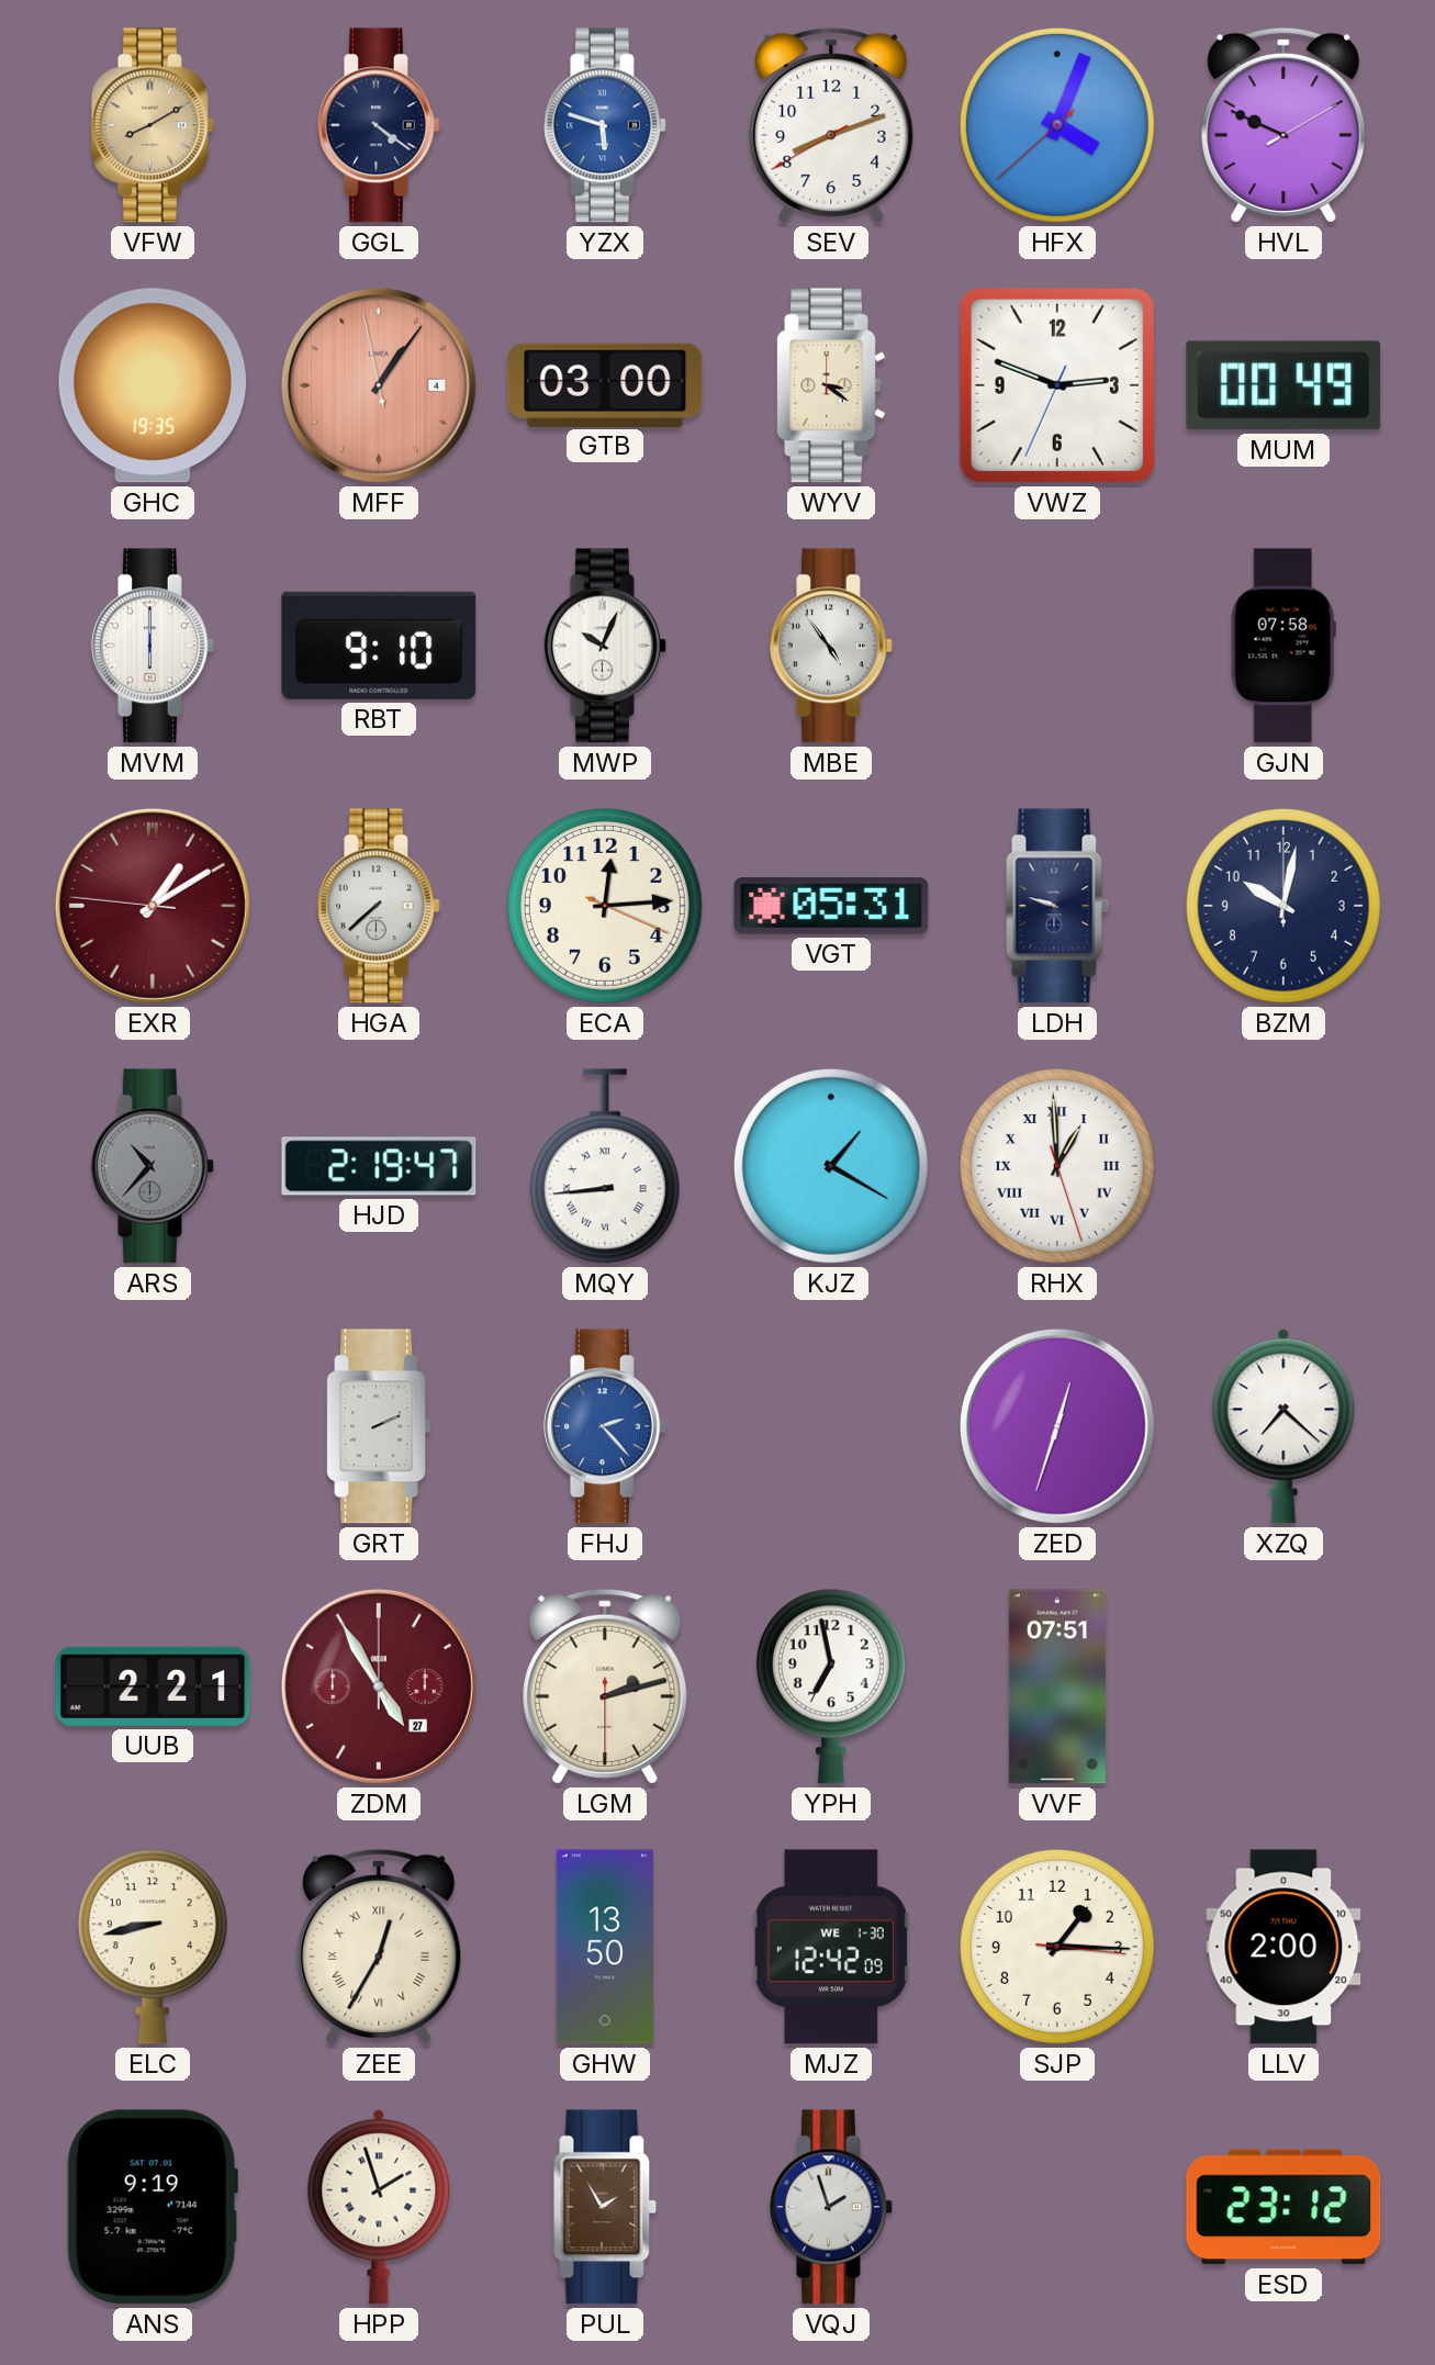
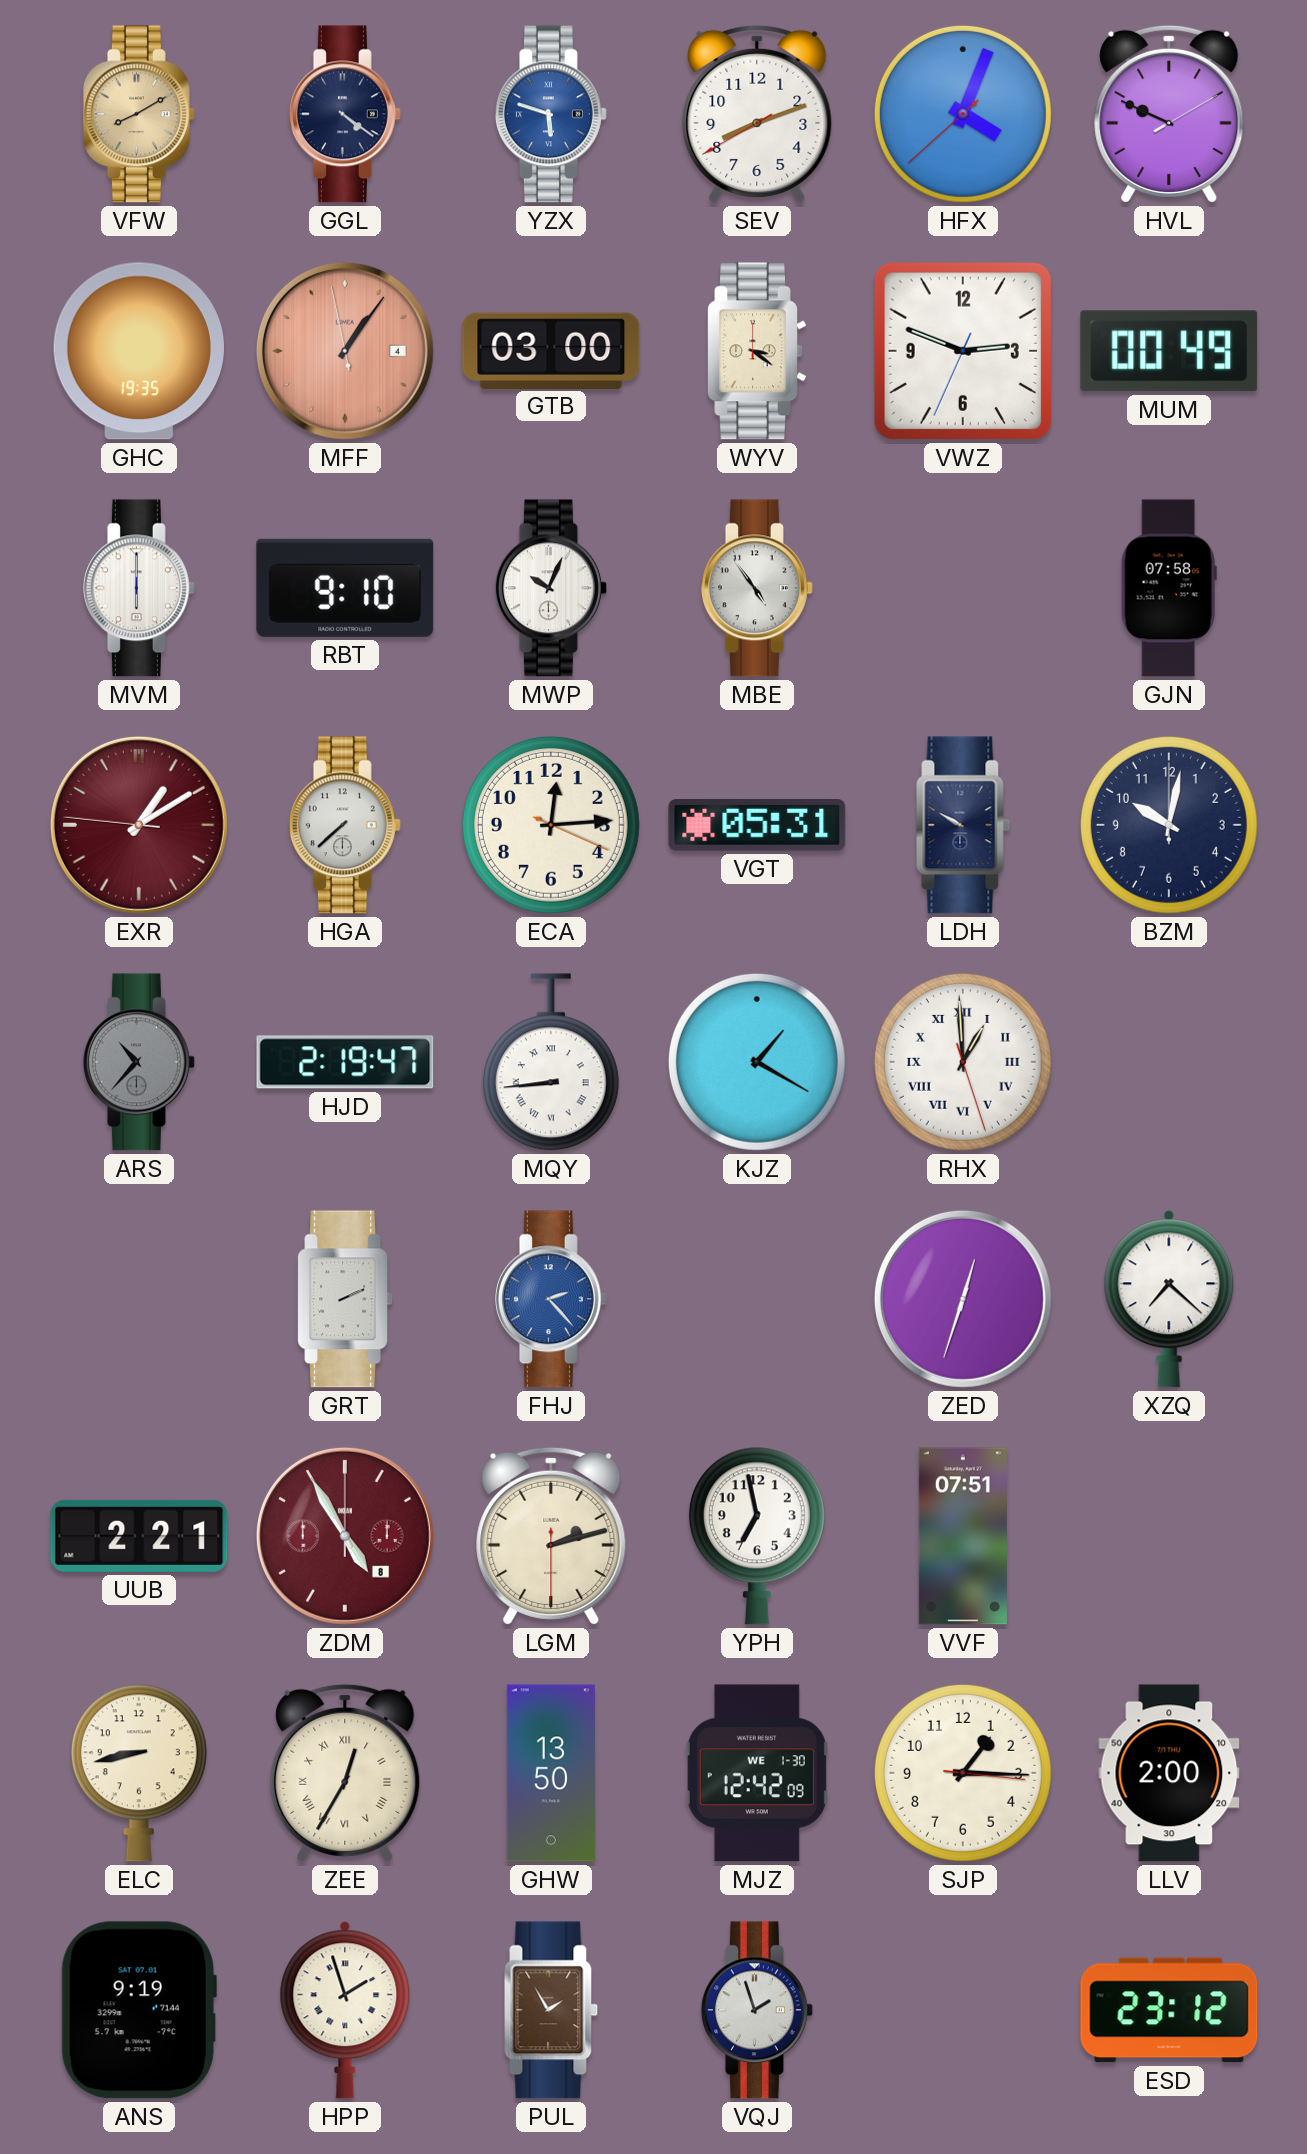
LDH: 9:48 -> 9:50
ZDM date: 27 -> 8
